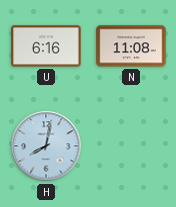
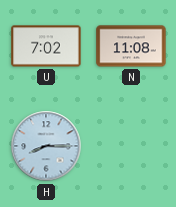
U: 6:16 -> 7:02
H: 8:02 -> 8:15
